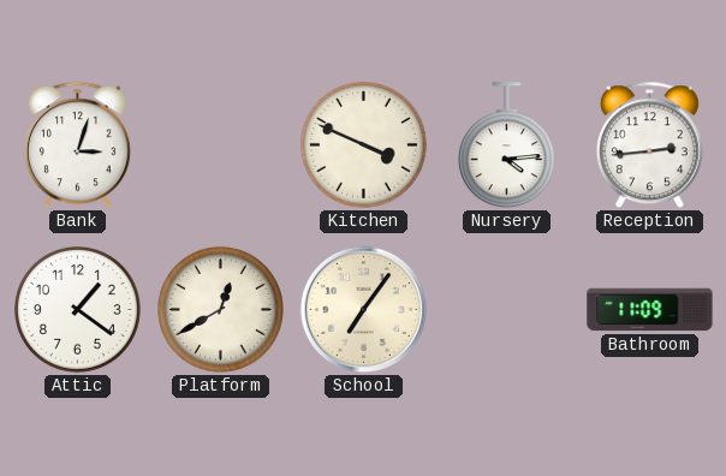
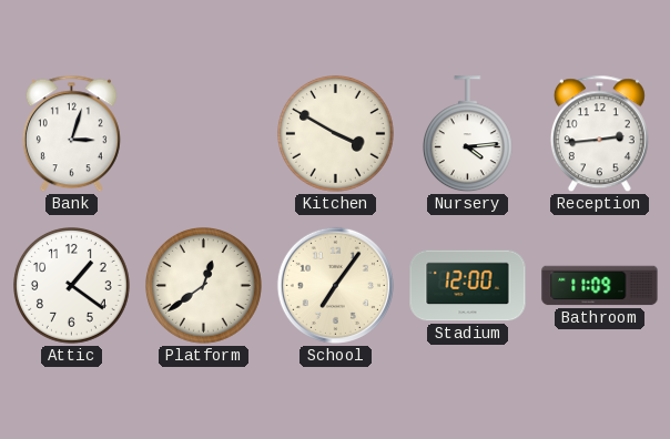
Kitchen: 3:49 -> 3:50
Platform: 12:40 -> 12:39
Stadium: none -> 12:00
